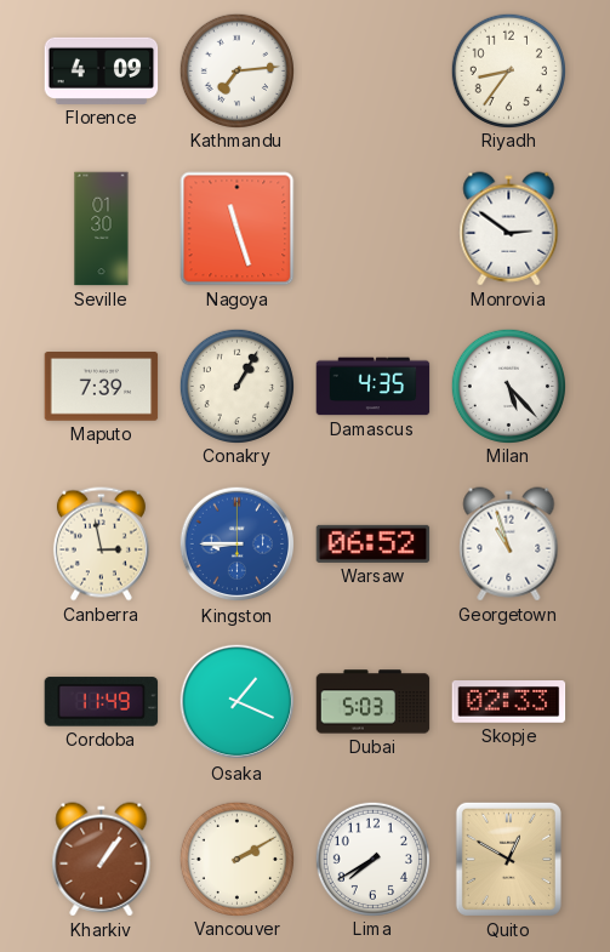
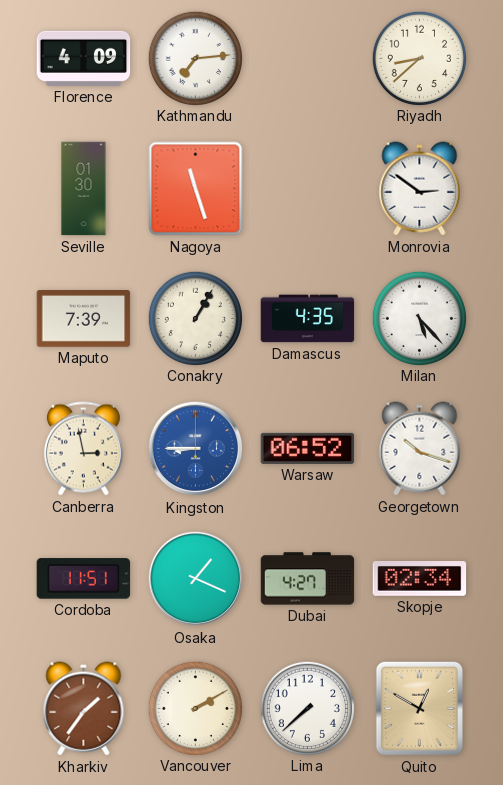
Riyadh: 8:36 -> 8:38
Georgetown: 10:57 -> 10:18
Cordoba: 11:49 -> 11:51
Dubai: 5:03 -> 4:27
Skopje: 02:33 -> 02:34
Kharkiv: 1:06 -> 1:36
Lima: 7:40 -> 7:38
